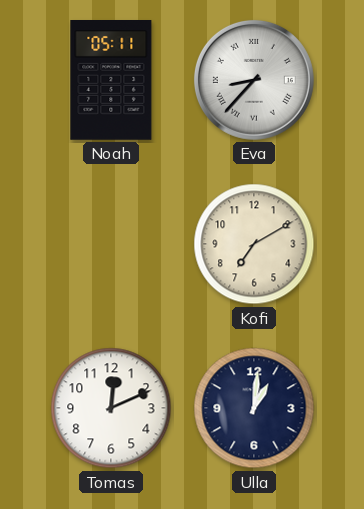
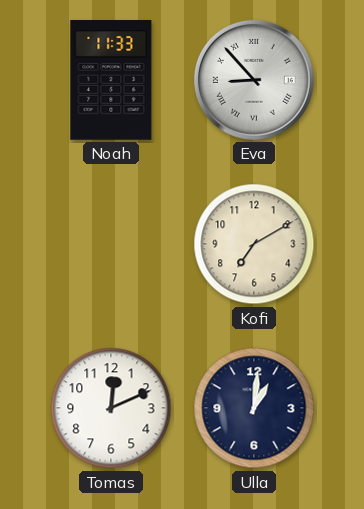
Noah: 05:11 -> 11:33
Eva: 8:37 -> 8:53
